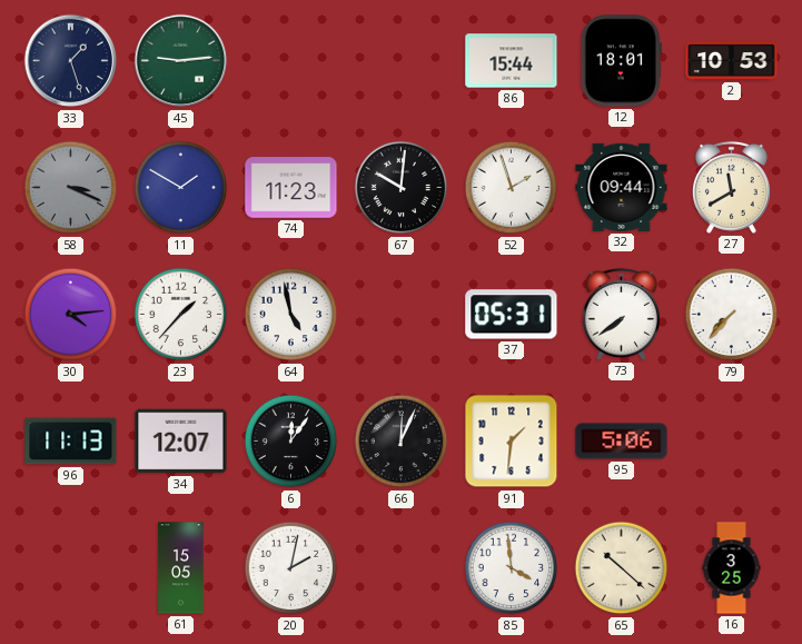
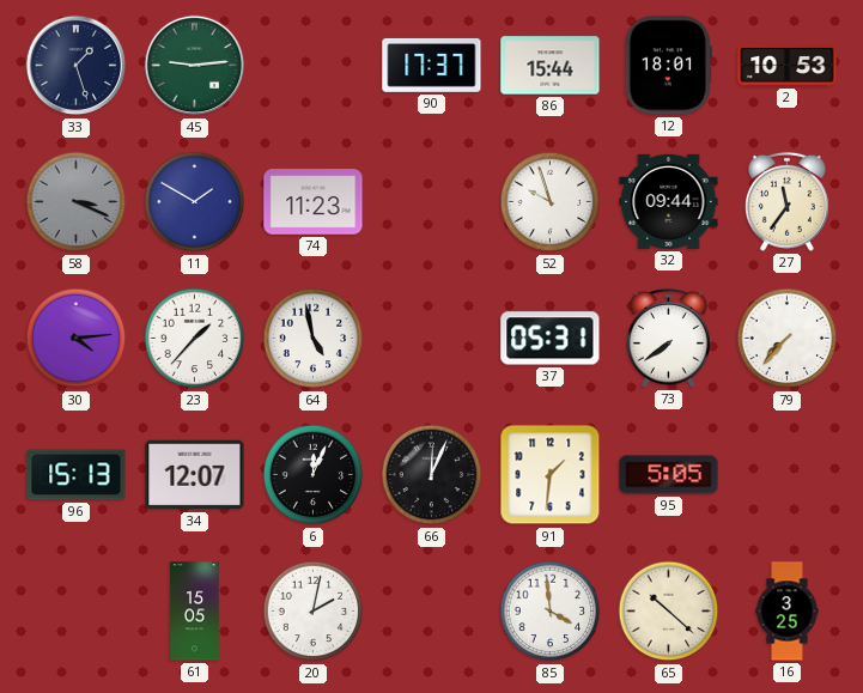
90: none -> 17:37
67: 10:01 -> none
52: 1:57 -> 9:57
27: 11:40 -> 11:36
96: 11:13 -> 15:13
6: 12:06 -> 12:04
95: 5:06 -> 5:05
